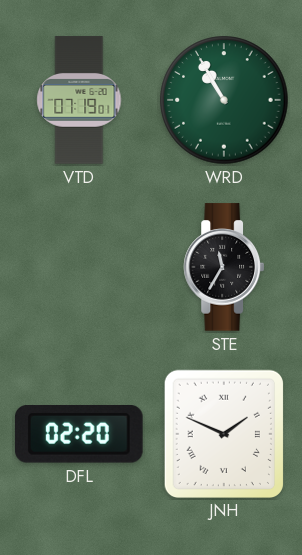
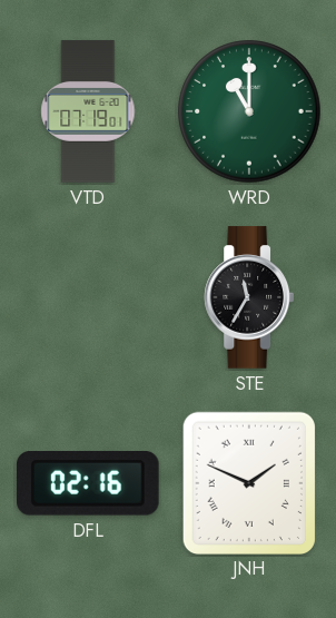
WRD: 10:55 -> 11:00
DFL: 02:20 -> 02:16
